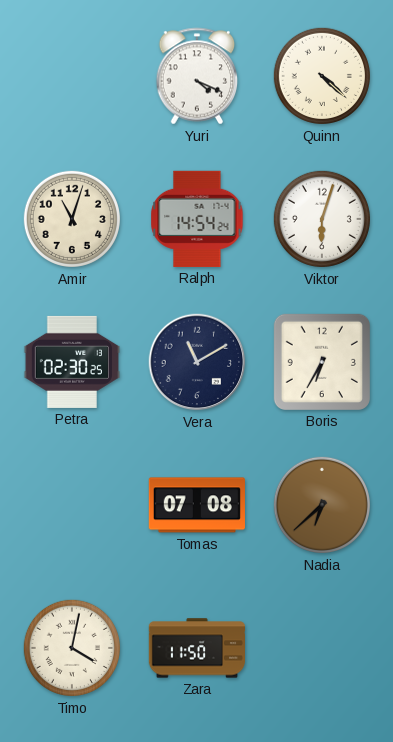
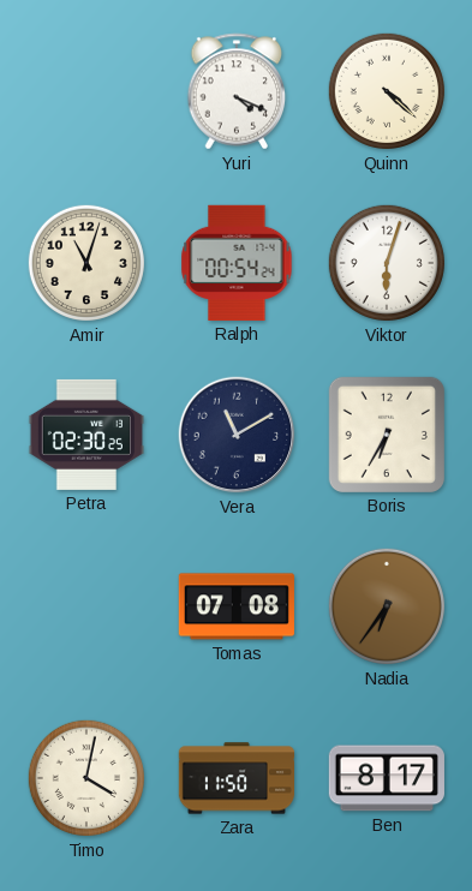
Ralph: 14:54 -> 00:54
Nadia: 6:38 -> 6:36
Ben: none -> 8:17
